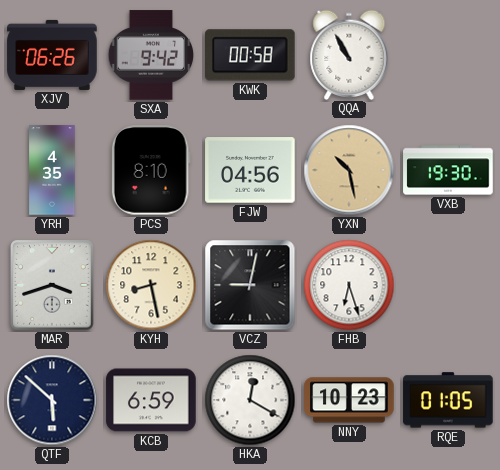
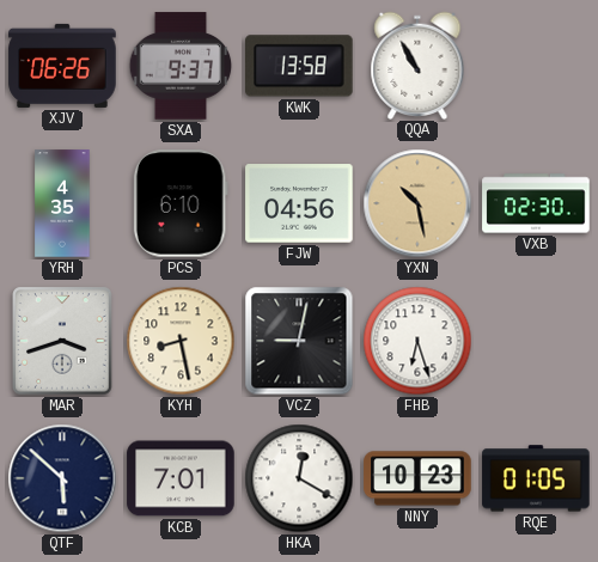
SXA: 9:42 -> 9:37
KWK: 00:58 -> 13:58
PCS: 8:10 -> 6:10
VXB: 19:30 -> 02:30
KCB: 6:59 -> 7:01
